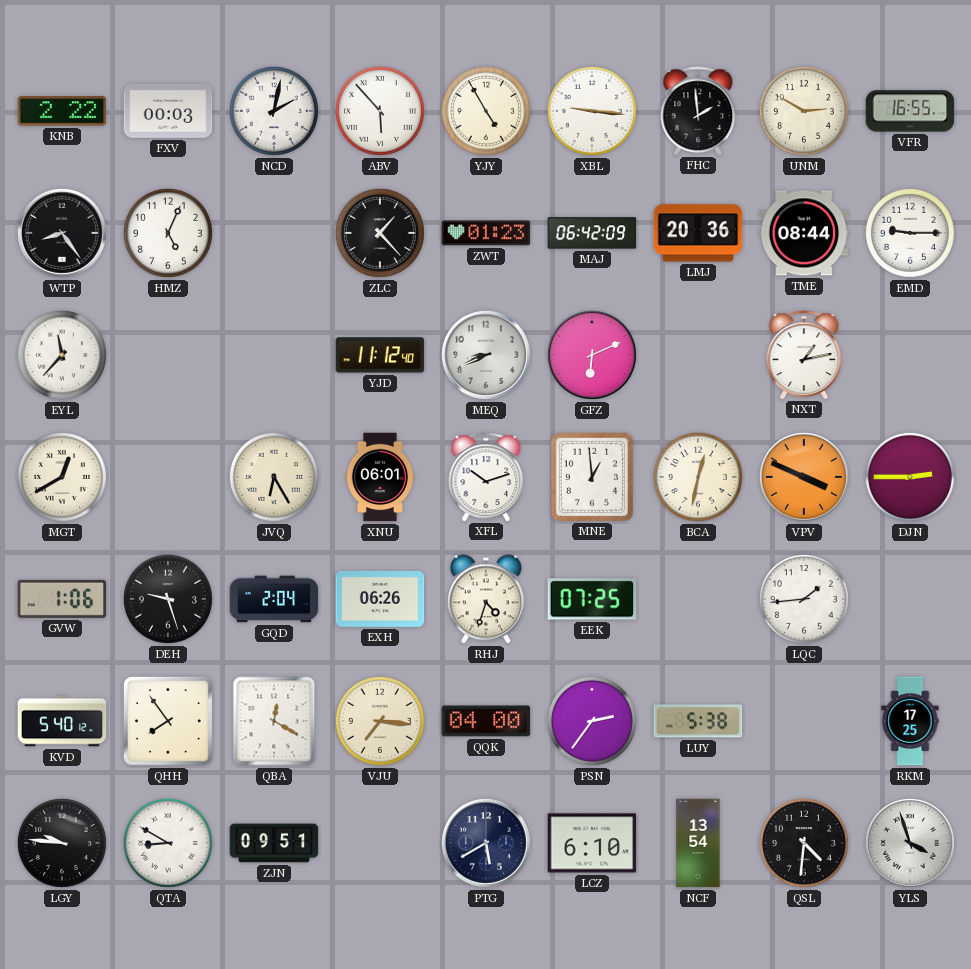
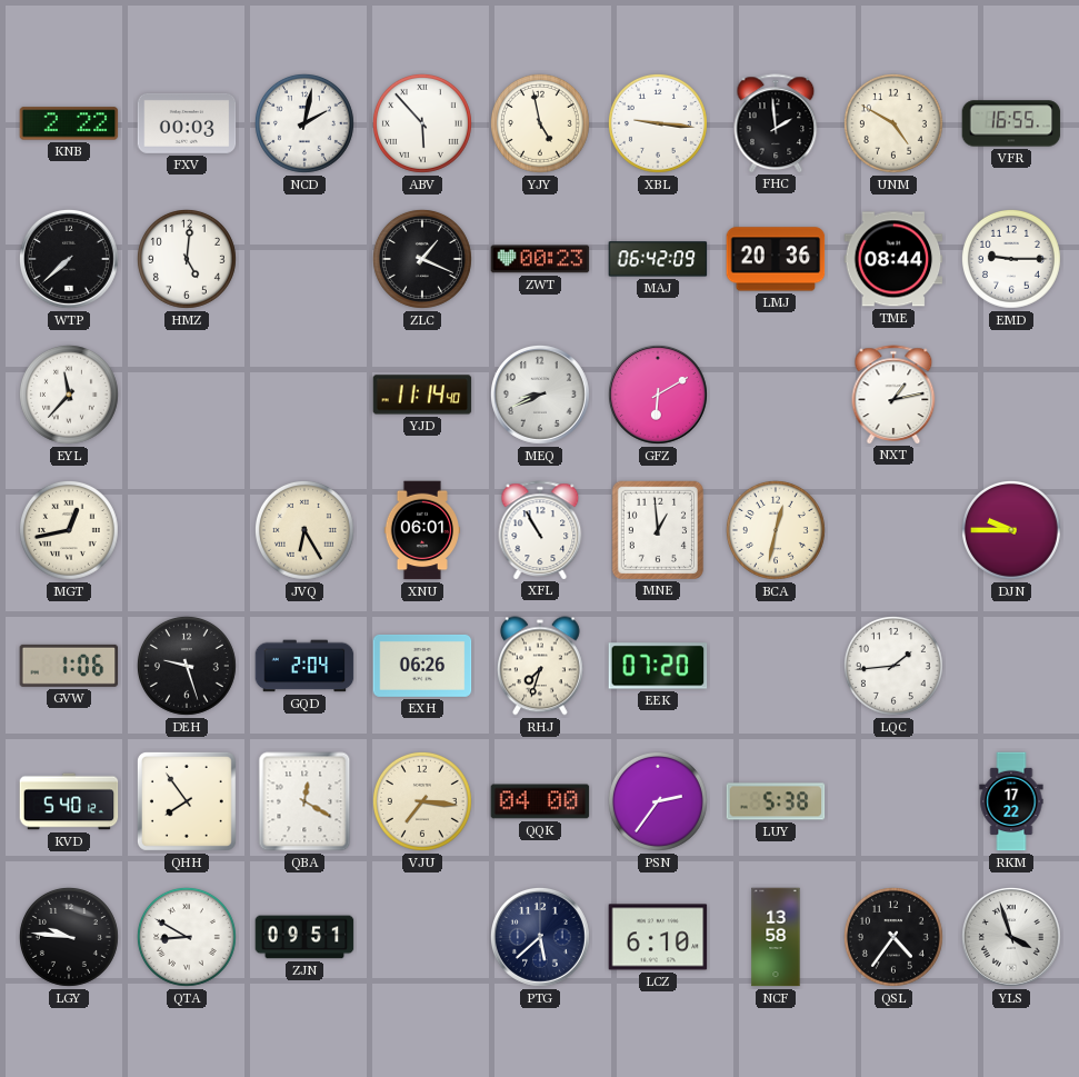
YJY: 4:55 -> 4:58
UNM: 2:50 -> 4:50
WTP: 8:24 -> 7:38
HMZ: 5:04 -> 5:01
ZLC: 1:23 -> 1:19
ZWT: 01:23 -> 00:23
YJD: 11:12 -> 11:14
GFZ: 6:11 -> 6:10
MGT: 12:40 -> 12:43
XFL: 10:12 -> 10:55
VPV: 3:49 -> none
DJN: 2:45 -> 9:45
RHJ: 4:33 -> 7:33
EEK: 07:25 -> 07:20
RKM: 17:25 -> 17:22
PTG: 5:40 -> 5:38
NCF: 13:54 -> 13:58
QSL: 4:31 -> 4:36
